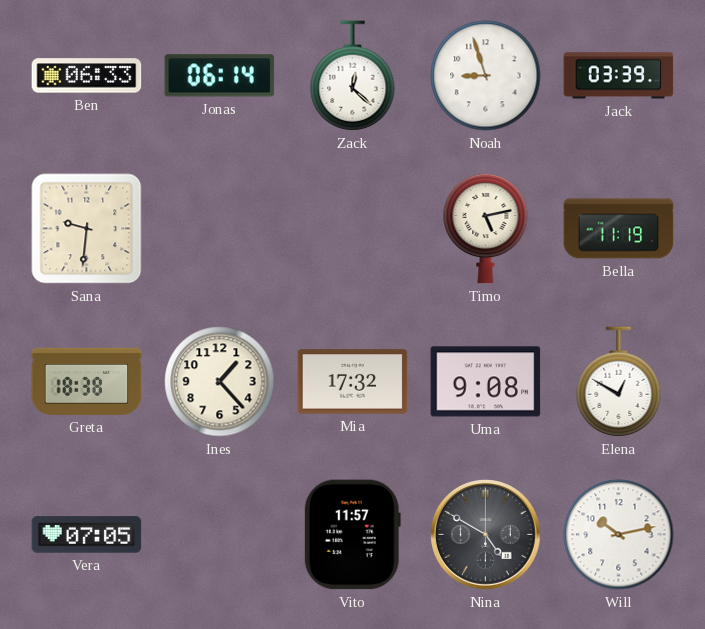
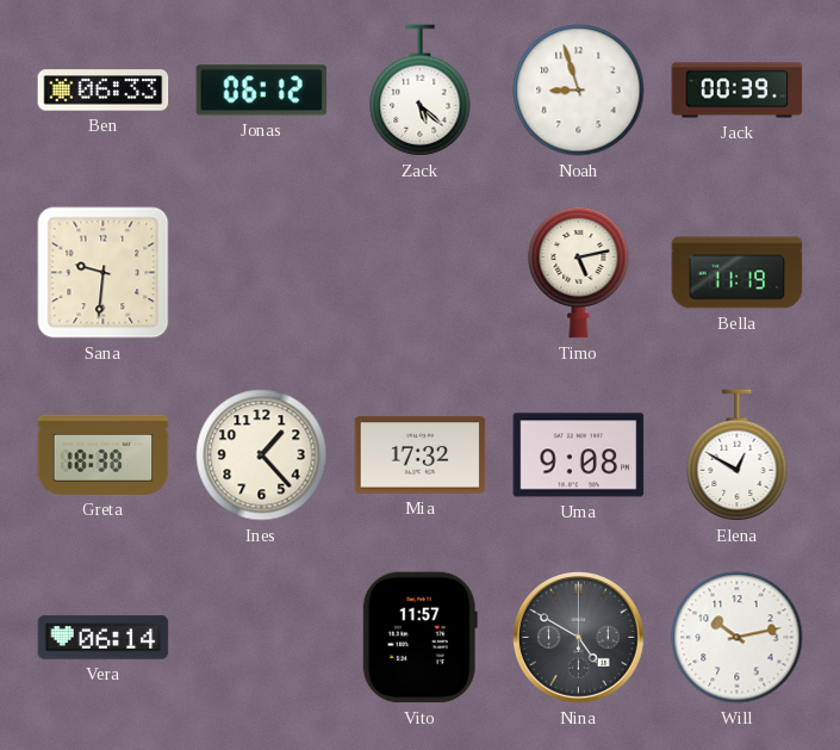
Jonas: 06:14 -> 06:12
Zack: 12:22 -> 5:22
Jack: 03:39 -> 00:39
Vera: 07:05 -> 06:14
